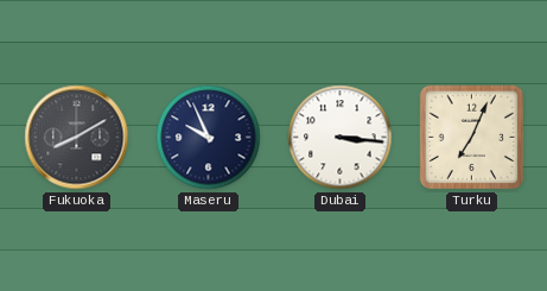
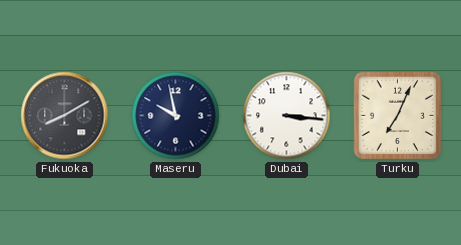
Maseru: 9:56 -> 9:58
